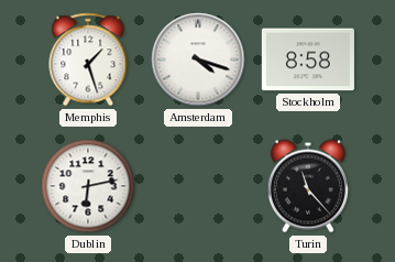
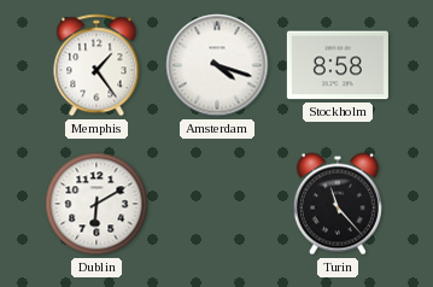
Memphis: 1:27 -> 1:24
Dublin: 6:13 -> 6:10
